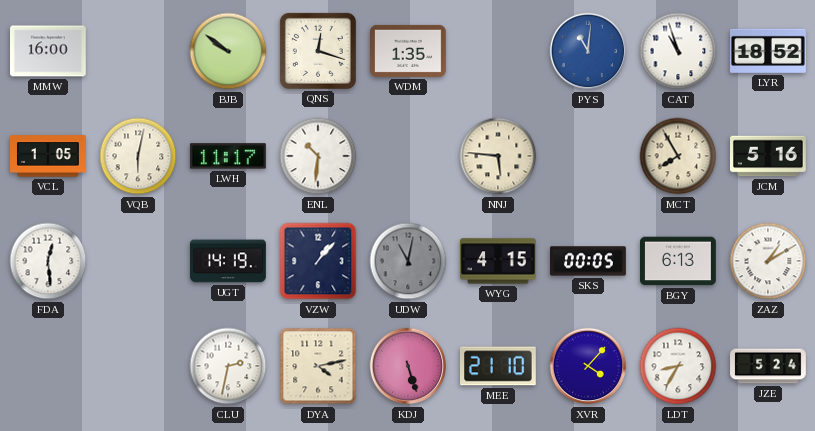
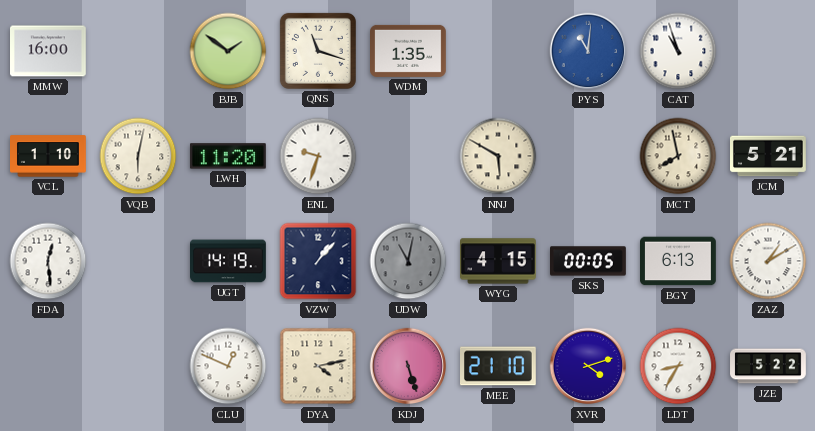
BJB: 9:51 -> 1:51
QNS: 12:18 -> 11:18
LYR: 18:52 -> none
VCL: 1:05 -> 1:10
LWH: 11:17 -> 11:20
ENL: 10:31 -> 9:33
NNJ: 5:46 -> 5:50
MCT: 7:55 -> 7:58
JCM: 5:16 -> 5:21
CLU: 2:32 -> 12:49
XVR: 4:07 -> 4:12
JZE: 5:24 -> 5:22
